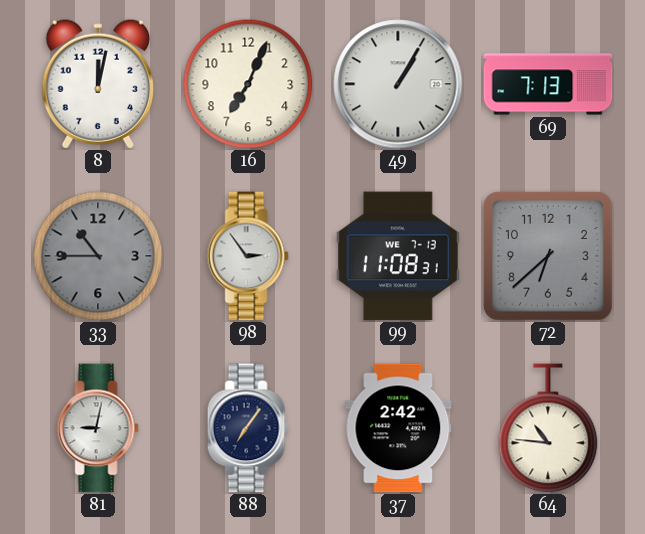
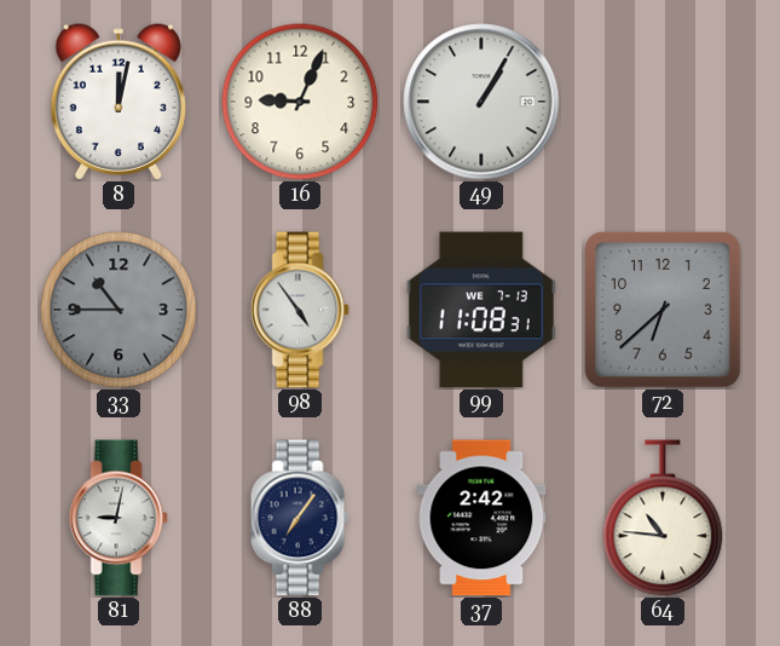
16: 7:04 -> 9:04
69: 7:13 -> none
98: 2:54 -> 4:54
